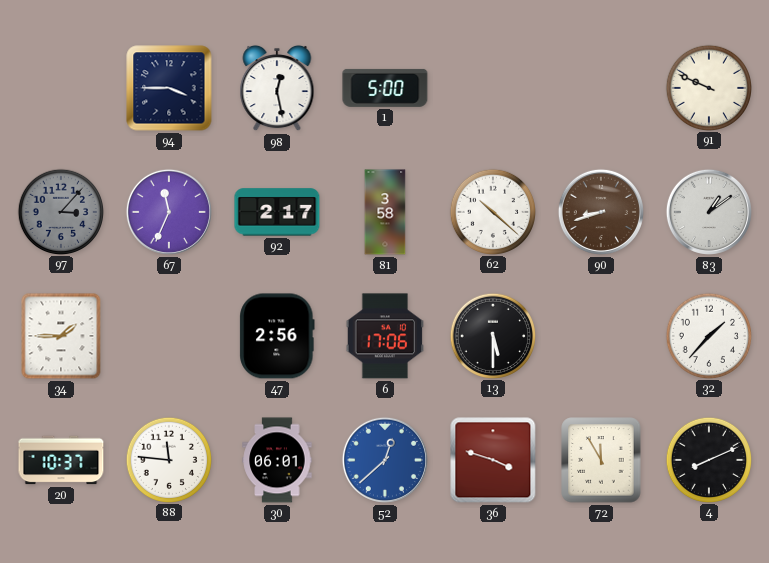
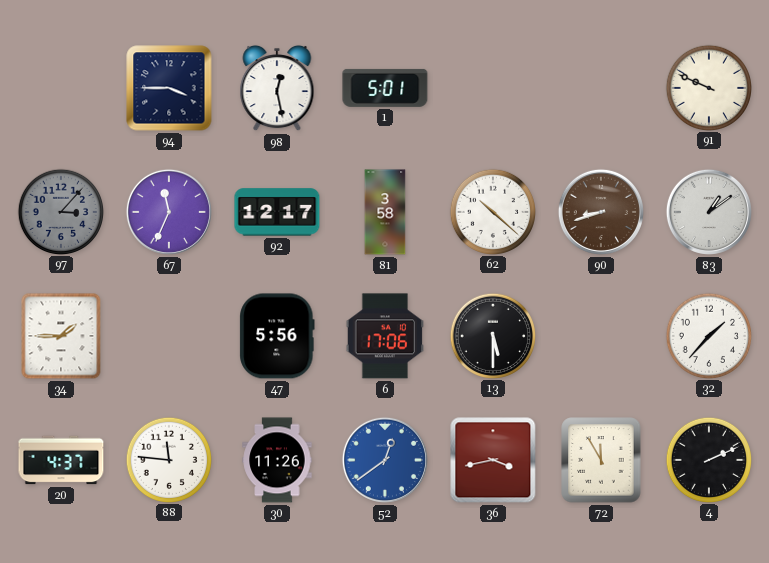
1: 5:00 -> 5:01
92: 2:17 -> 12:17
47: 2:56 -> 5:56
20: 10:37 -> 4:37
30: 06:01 -> 11:26
52: 12:38 -> 12:39
36: 3:48 -> 3:43
4: 8:11 -> 2:11
